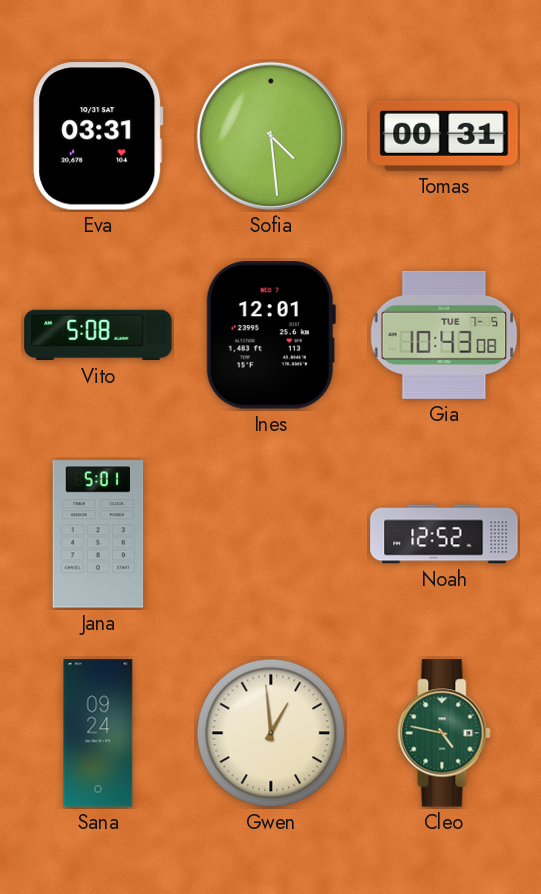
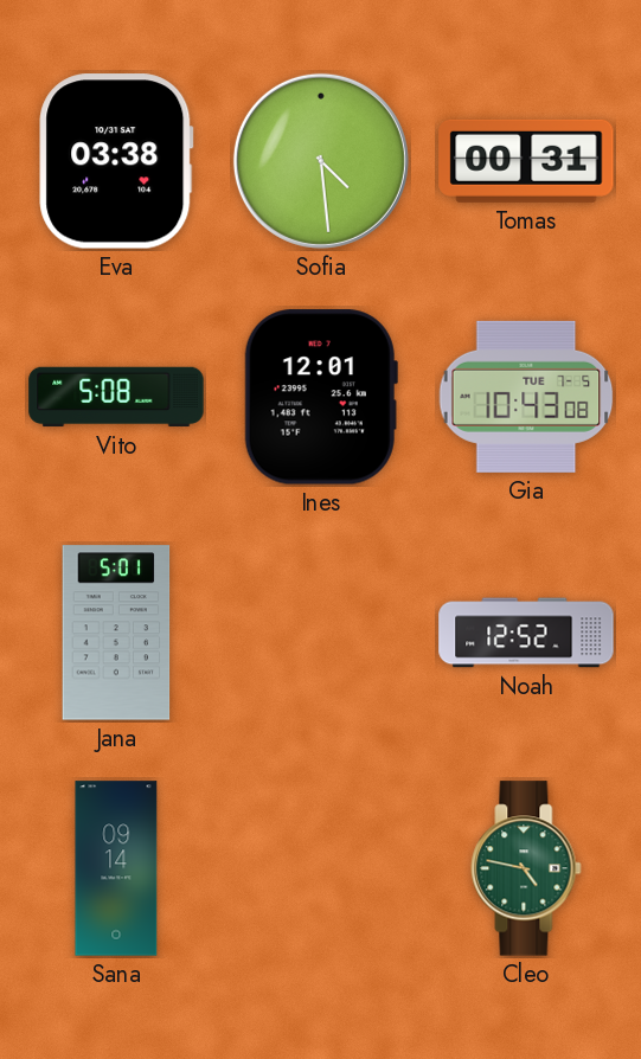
Eva: 03:31 -> 03:38
Sana: 09:24 -> 09:14
Gwen: 12:59 -> none
